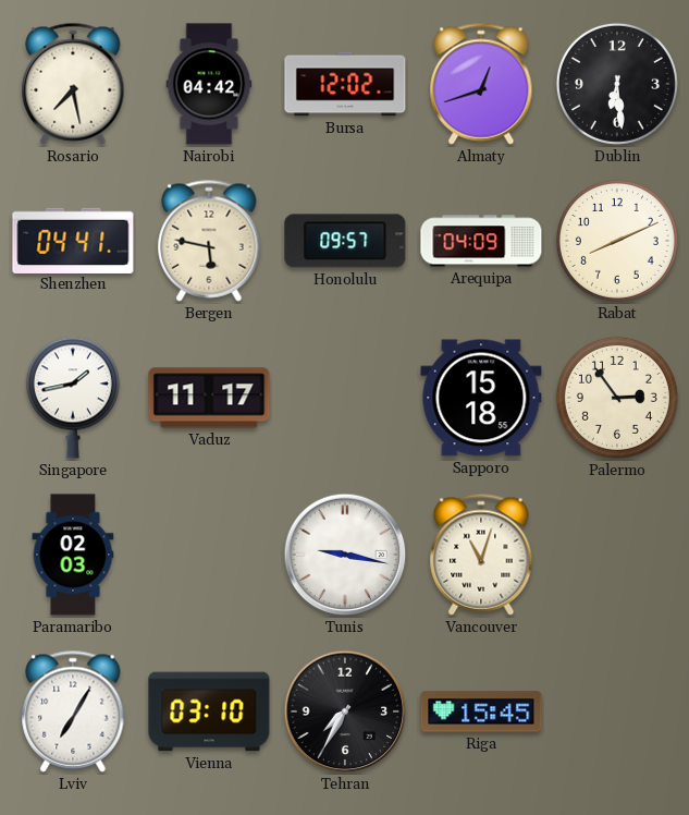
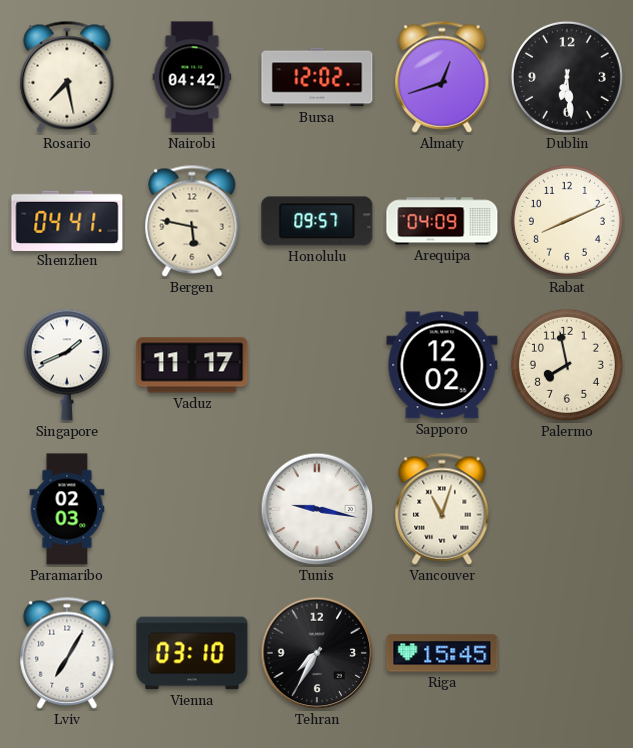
Singapore: 1:43 -> 1:41
Sapporo: 15:18 -> 12:02
Palermo: 2:54 -> 7:58
